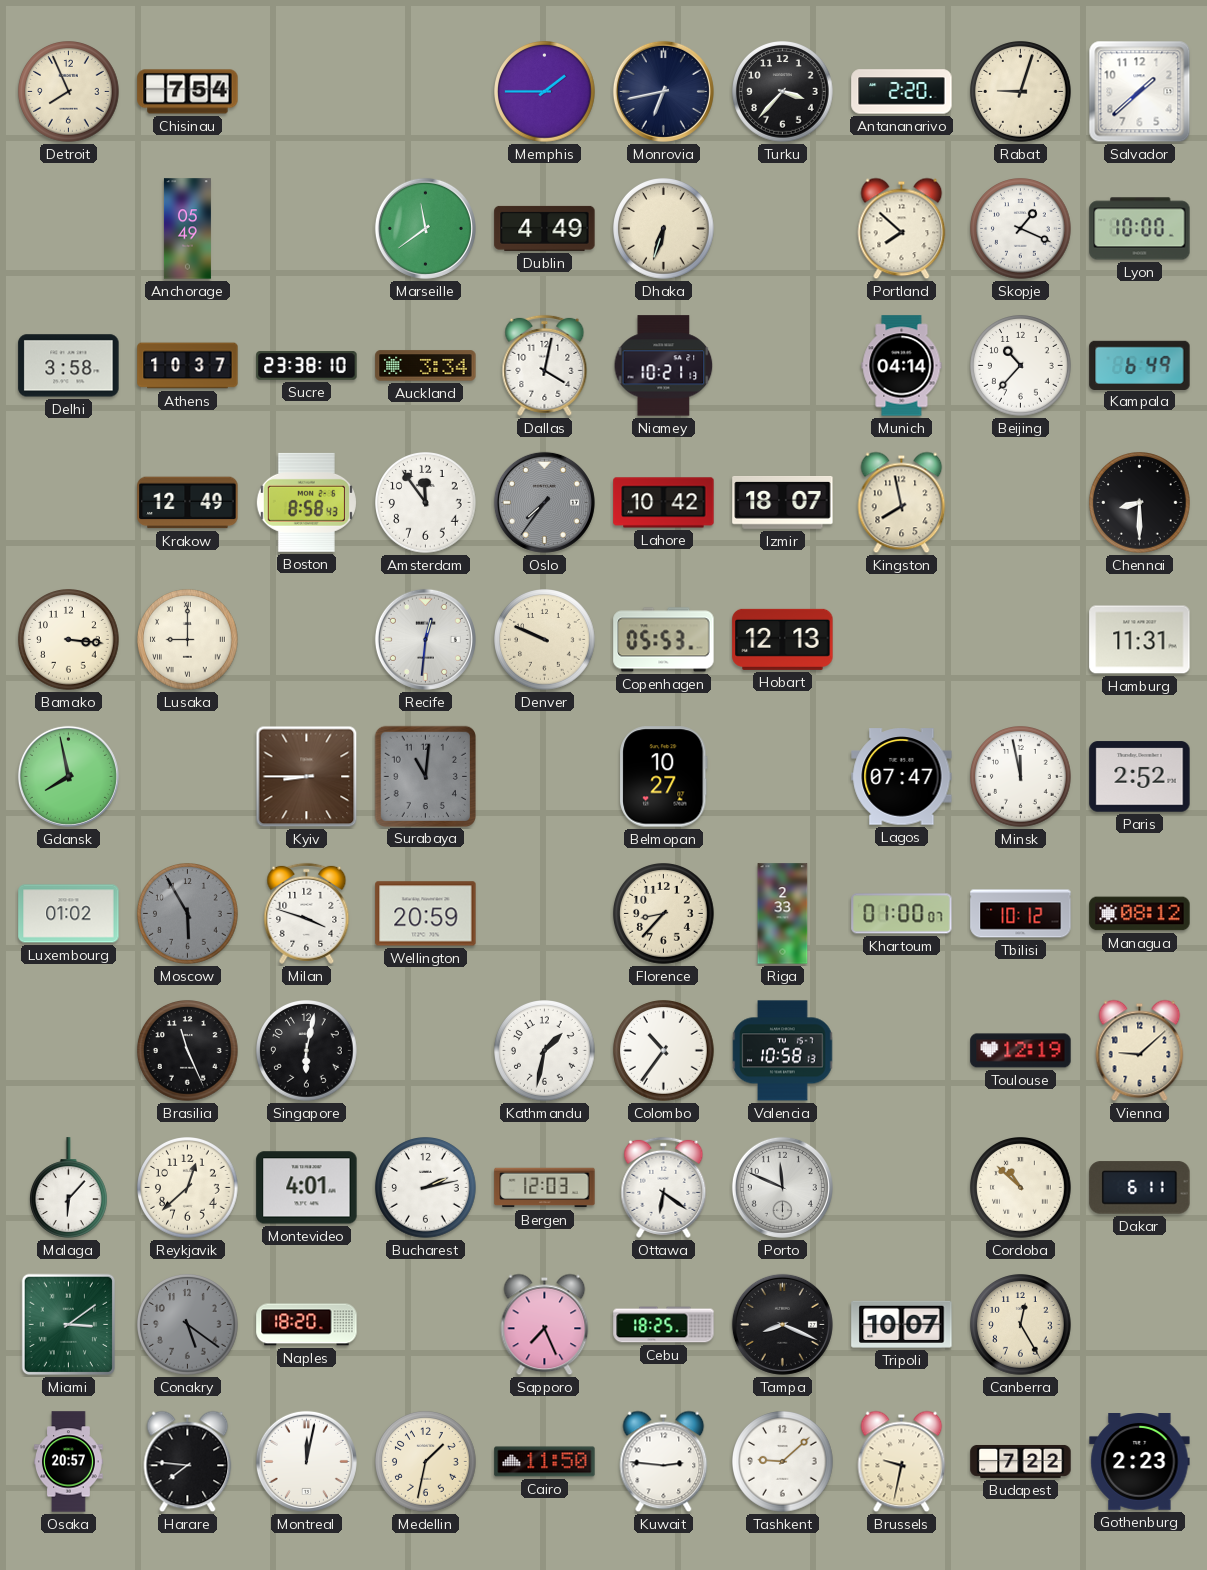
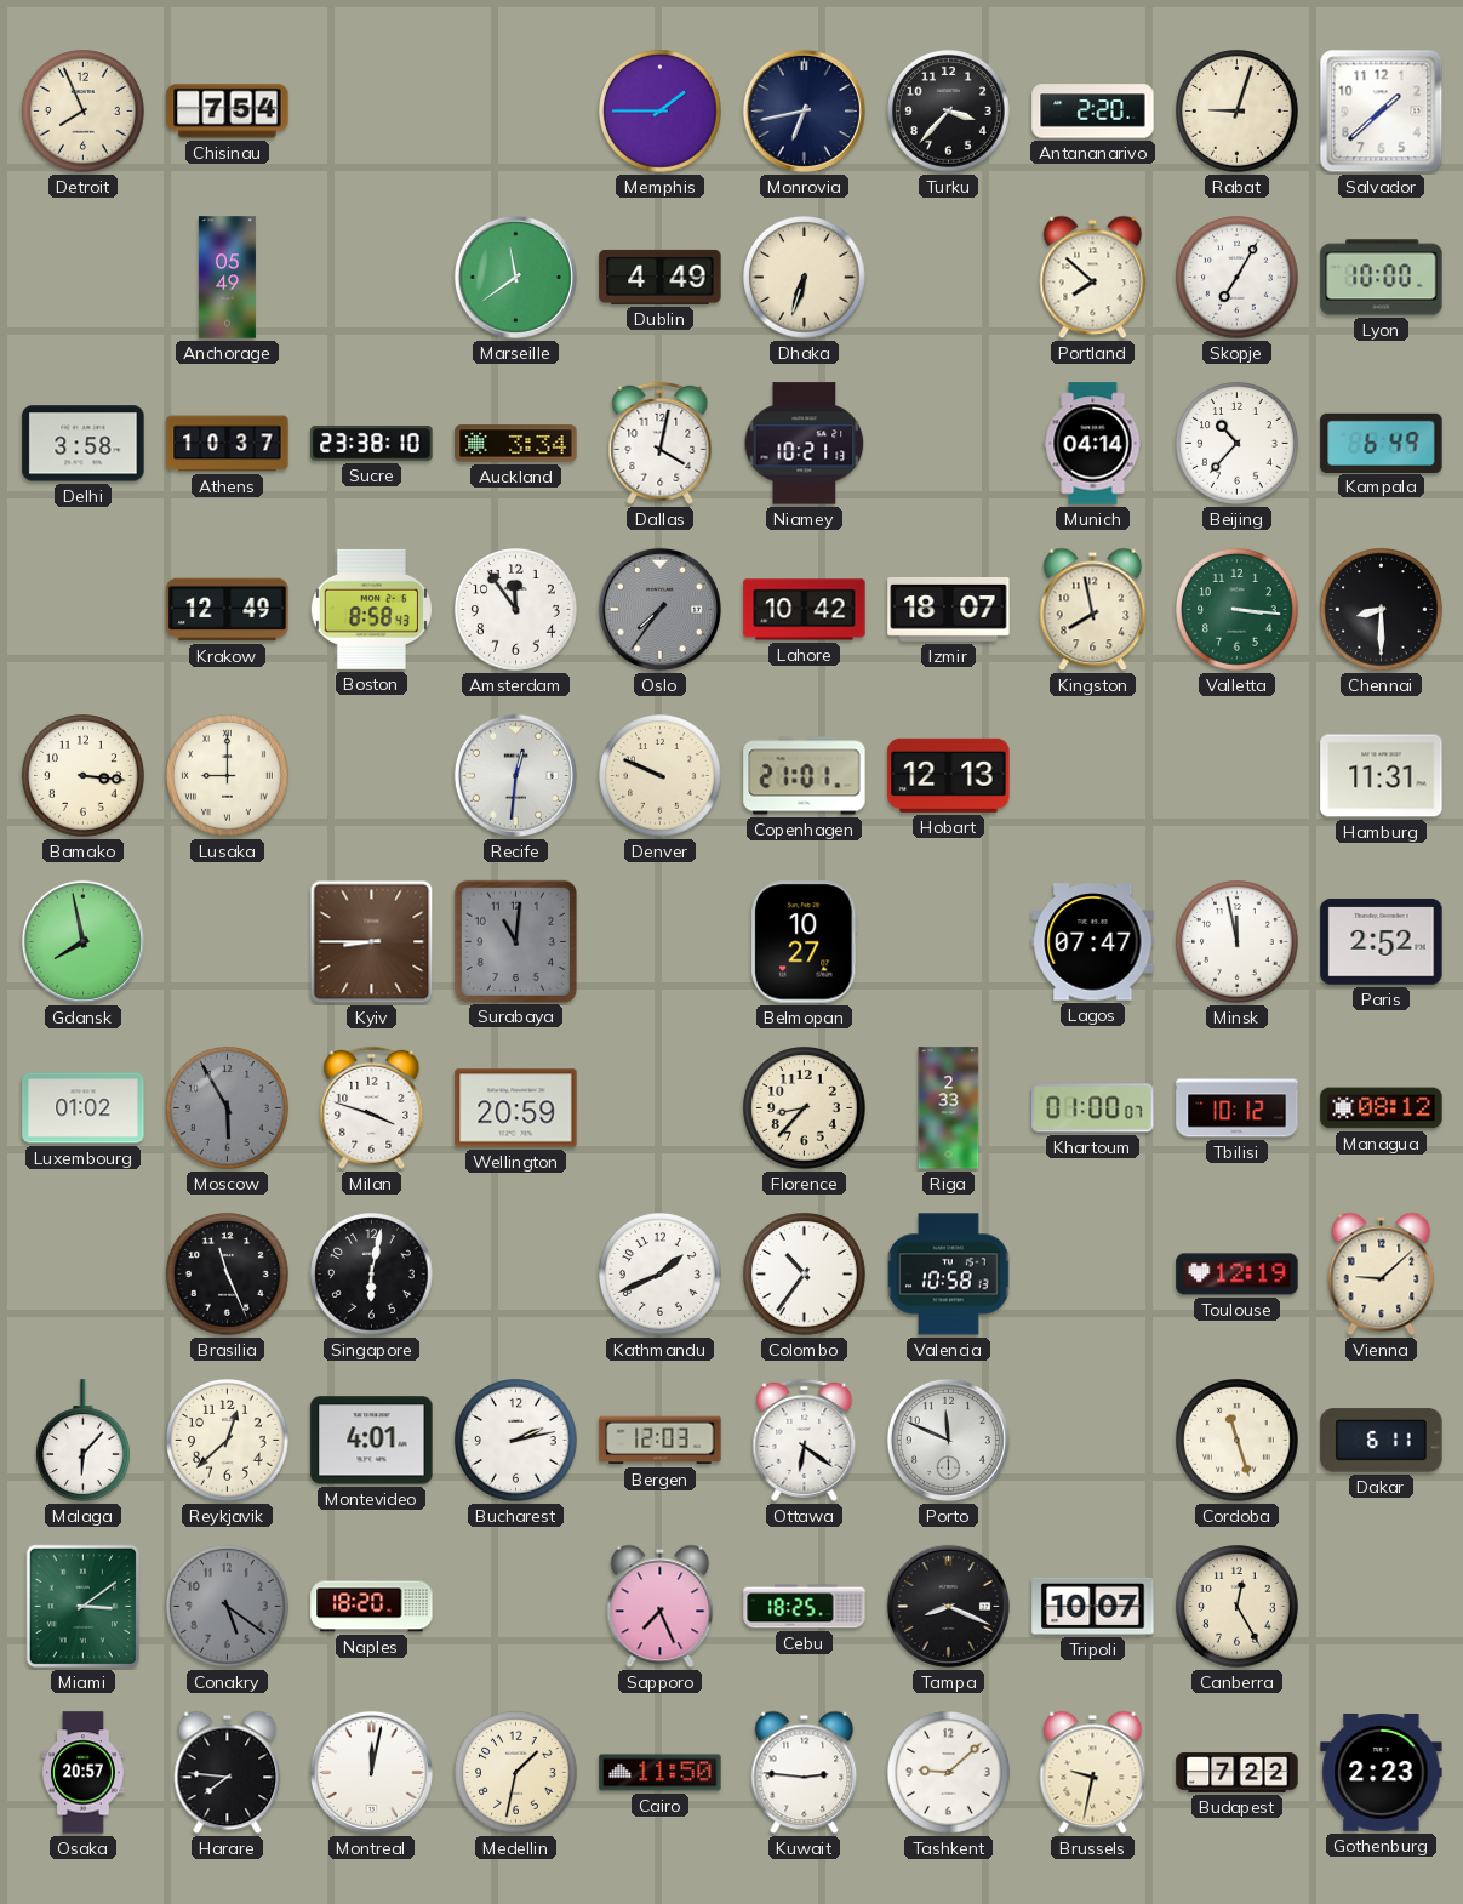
Skopje: 1:19 -> 7:05
Valletta: none -> 3:16
Copenhagen: 05:53 -> 21:01
Kathmandu: 1:32 -> 1:41
Cordoba: 10:52 -> 11:27
